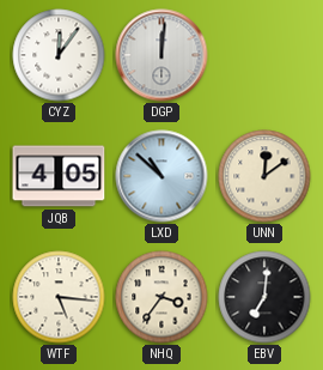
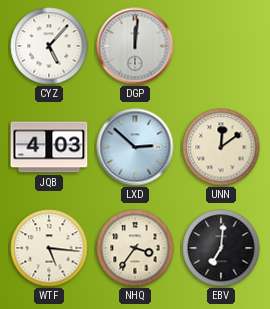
CYZ: 12:06 -> 5:07
JQB: 4:05 -> 4:03
LXD: 10:52 -> 2:52
